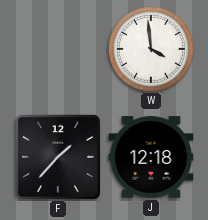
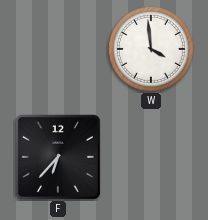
F: 1:37 -> 6:37
J: 12:18 -> none
